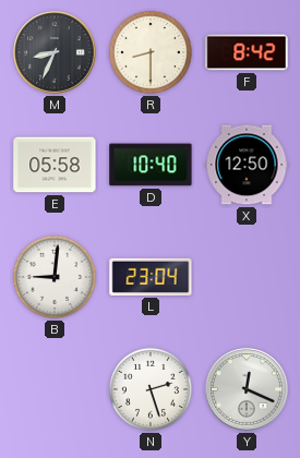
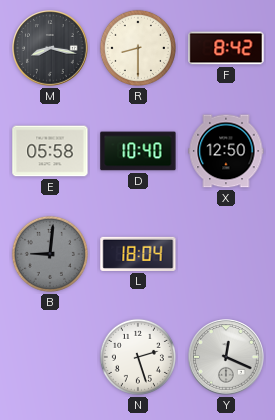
M: 8:34 -> 8:17
B dial: white -> grey
L: 23:04 -> 18:04
